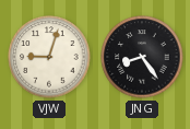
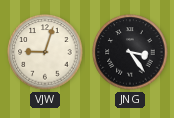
JNG: 8:24 -> 3:24
